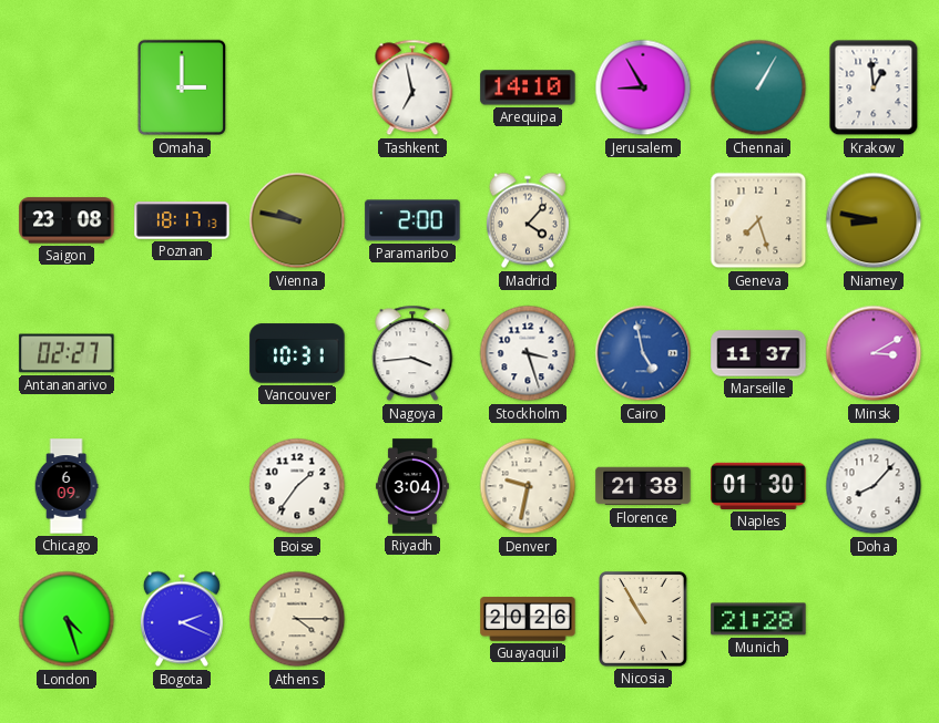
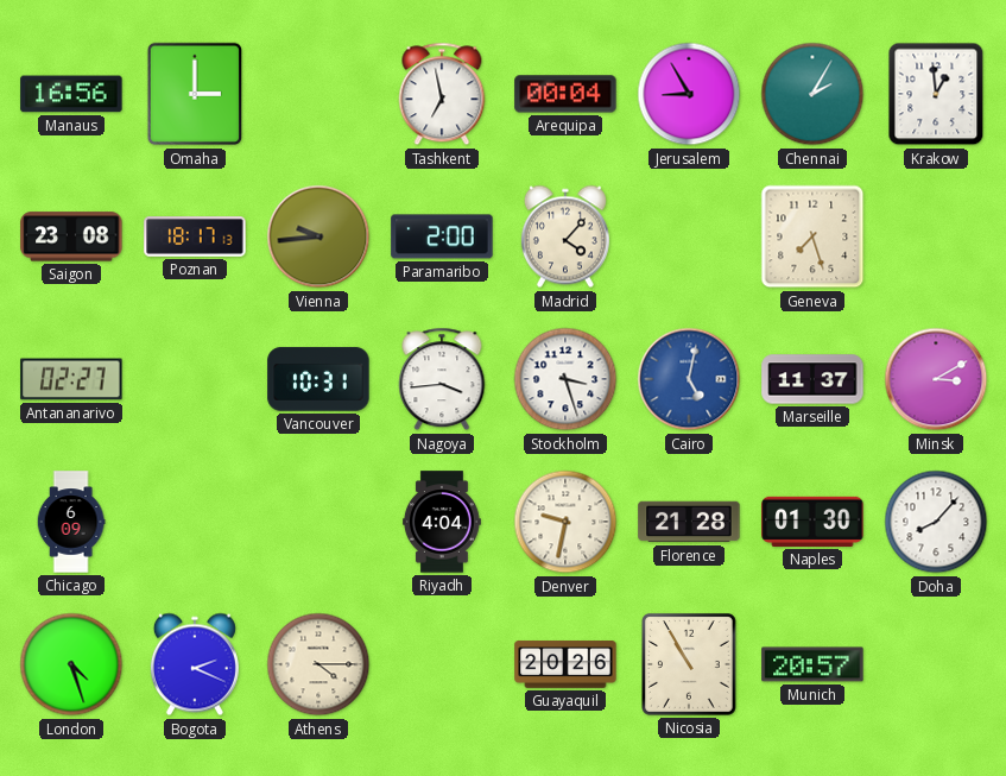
Manaus: none -> 16:56
Arequipa: 14:10 -> 00:04
Chennai: 1:05 -> 2:05
Vienna: 9:47 -> 9:44
Niamey: 8:47 -> none
Cairo: 4:58 -> 5:02
Boise: 1:36 -> none
Riyadh: 3:04 -> 4:04
Florence: 21:38 -> 21:28
Munich: 21:28 -> 20:57
